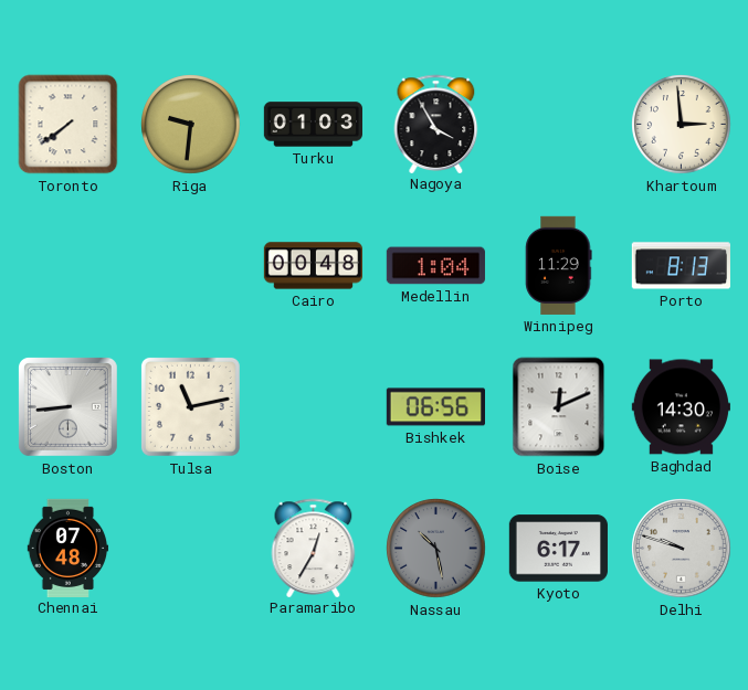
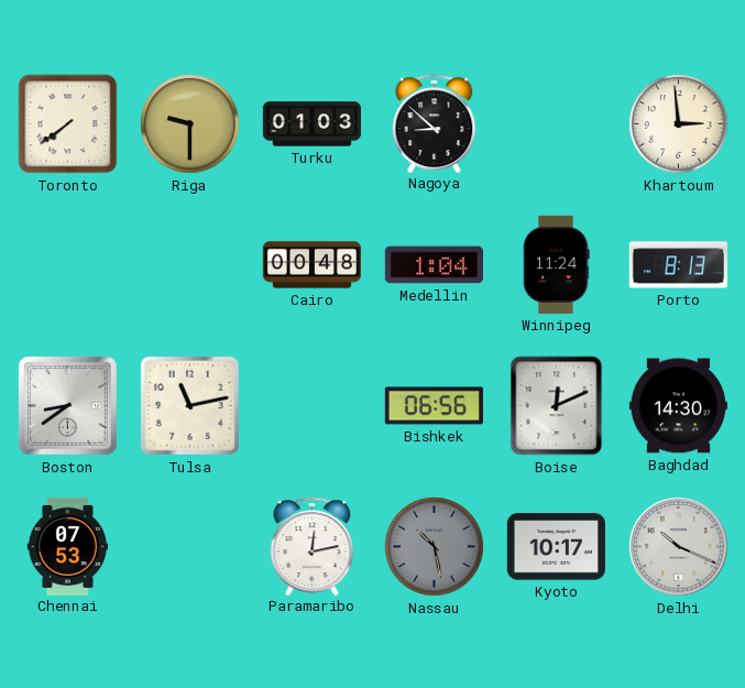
Riga: 9:31 -> 9:30
Nagoya: 3:55 -> 8:52
Winnipeg: 11:29 -> 11:24
Boston: 8:44 -> 8:39
Chennai: 07:48 -> 07:53
Paramaribo: 12:35 -> 12:13
Kyoto: 6:17 -> 10:17
Delhi: 9:48 -> 10:19
